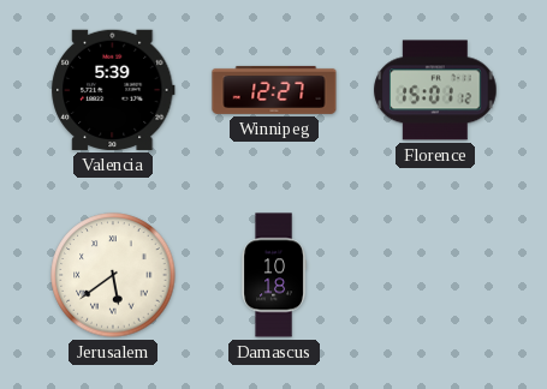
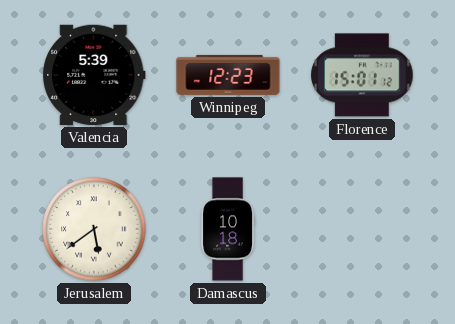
Winnipeg: 12:27 -> 12:23
